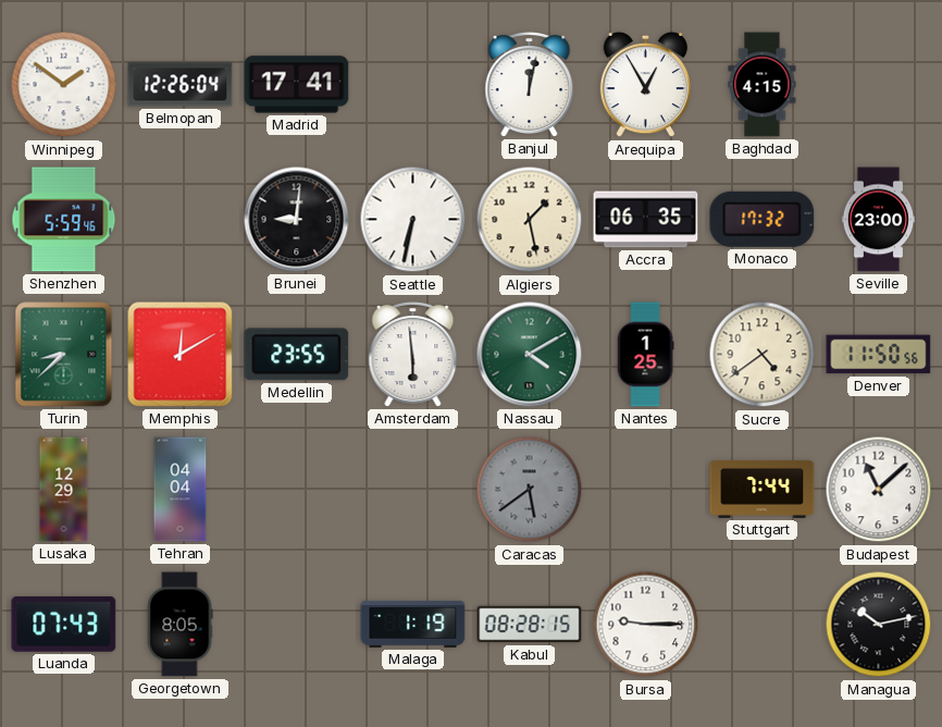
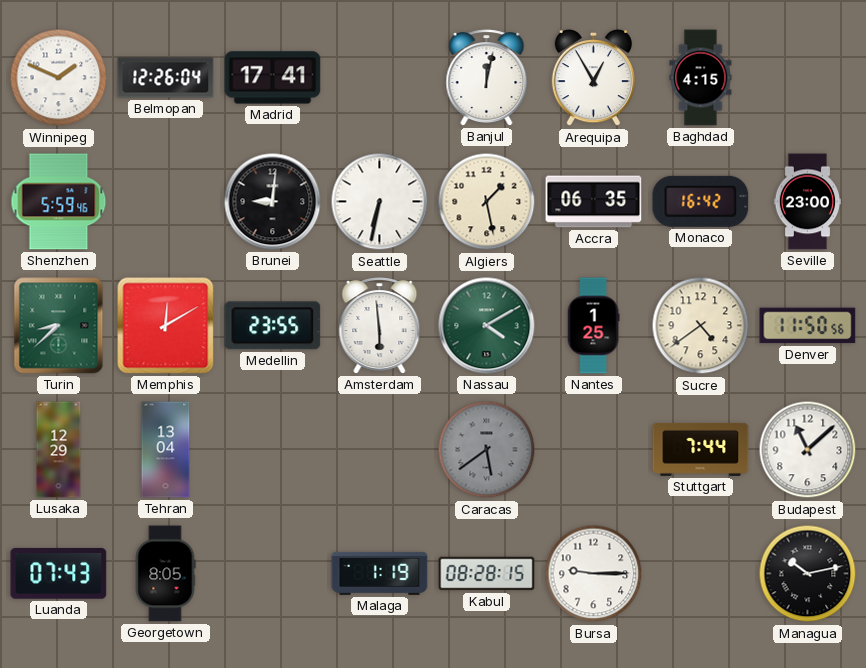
Winnipeg: 1:51 -> 1:49
Monaco: 17:32 -> 16:42
Tehran: 04:04 -> 13:04
